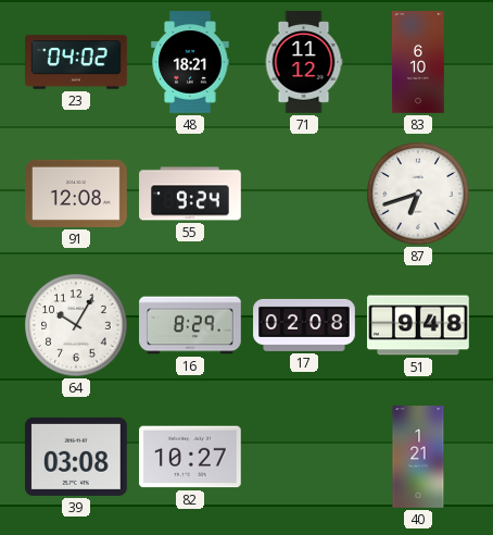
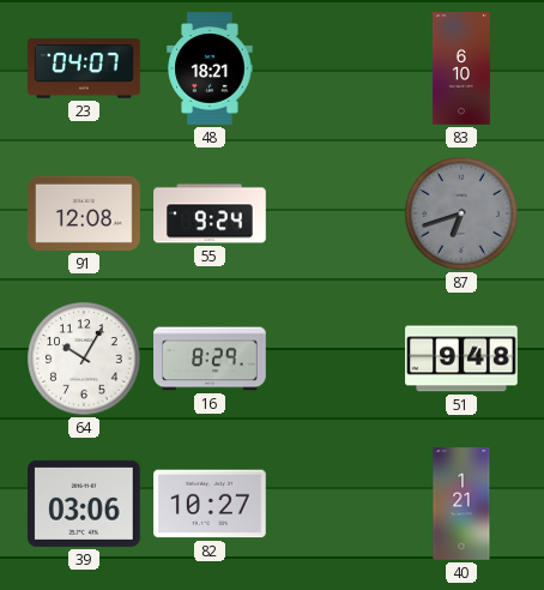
23: 04:02 -> 04:07
71: 11:12 -> none
87 dial: white -> grey
17: 02:08 -> none
39: 03:08 -> 03:06
